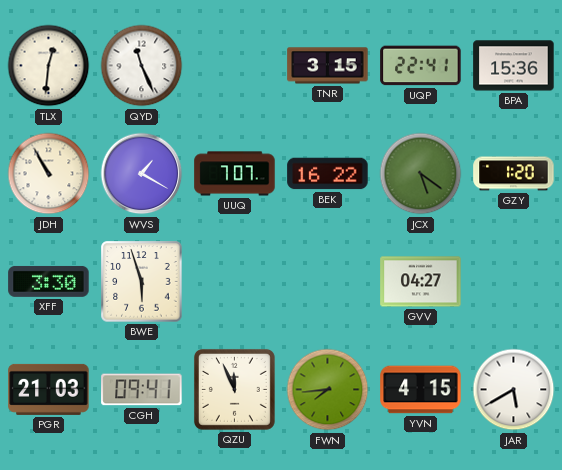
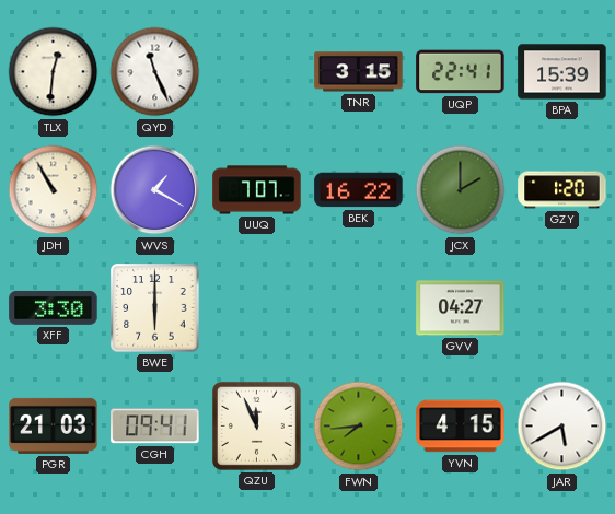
BPA: 15:36 -> 15:39
JCX: 5:21 -> 2:00
BWE: 5:57 -> 6:00
